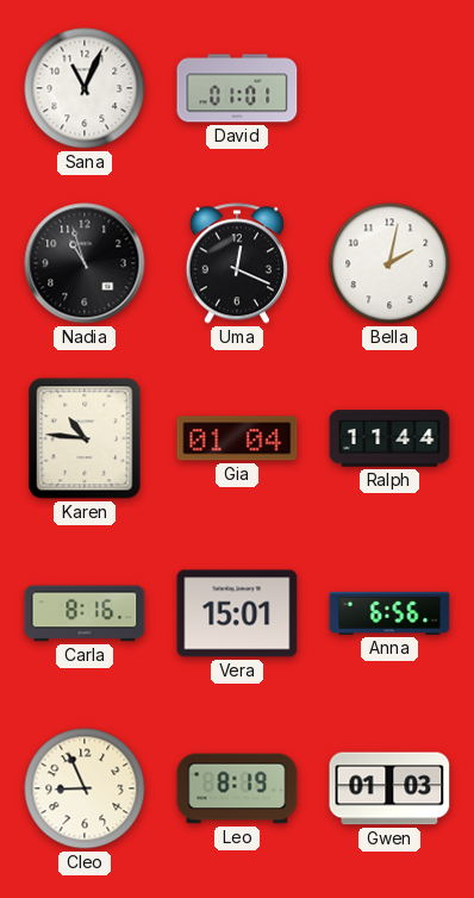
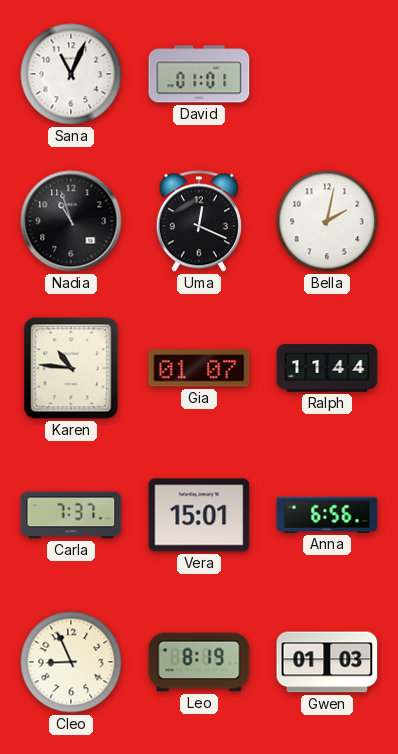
Gia: 01:04 -> 01:07
Carla: 8:16 -> 7:37
